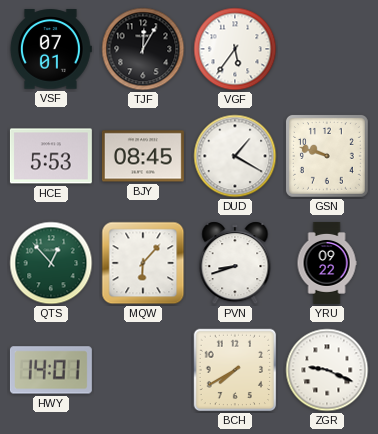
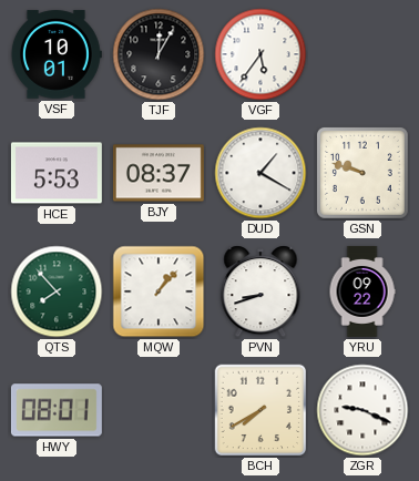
VSF: 07:01 -> 10:01
BJY: 08:45 -> 08:37
QTS: 12:53 -> 7:53
MQW: 6:07 -> 1:07
HWY: 14:01 -> 08:01
